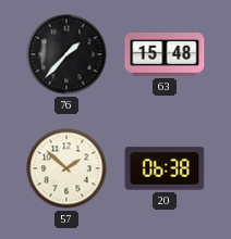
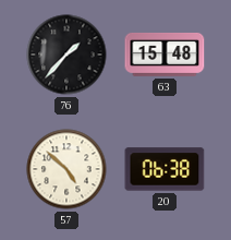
57: 1:52 -> 4:52
